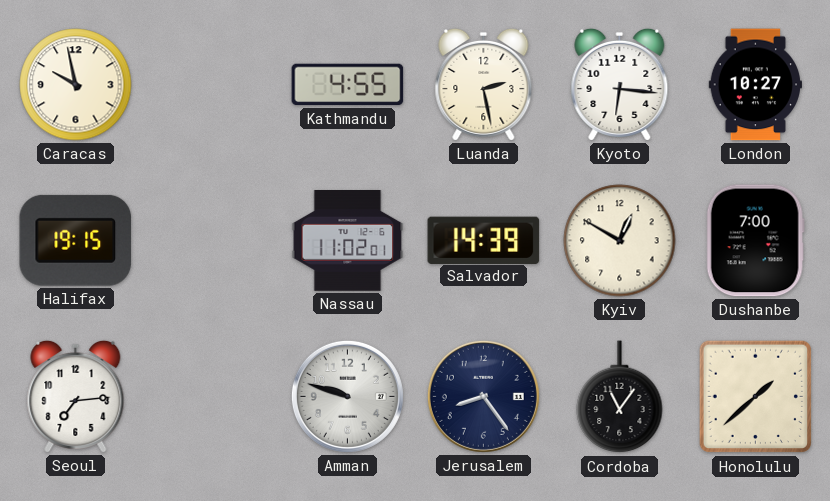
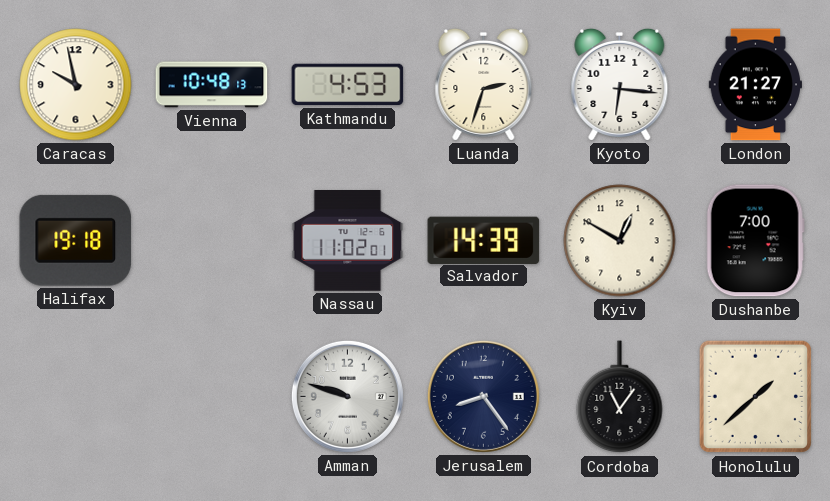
Vienna: none -> 10:48
Kathmandu: 4:55 -> 4:53
Luanda: 2:28 -> 2:33
London: 10:27 -> 21:27
Halifax: 19:15 -> 19:18
Seoul: 7:14 -> none
